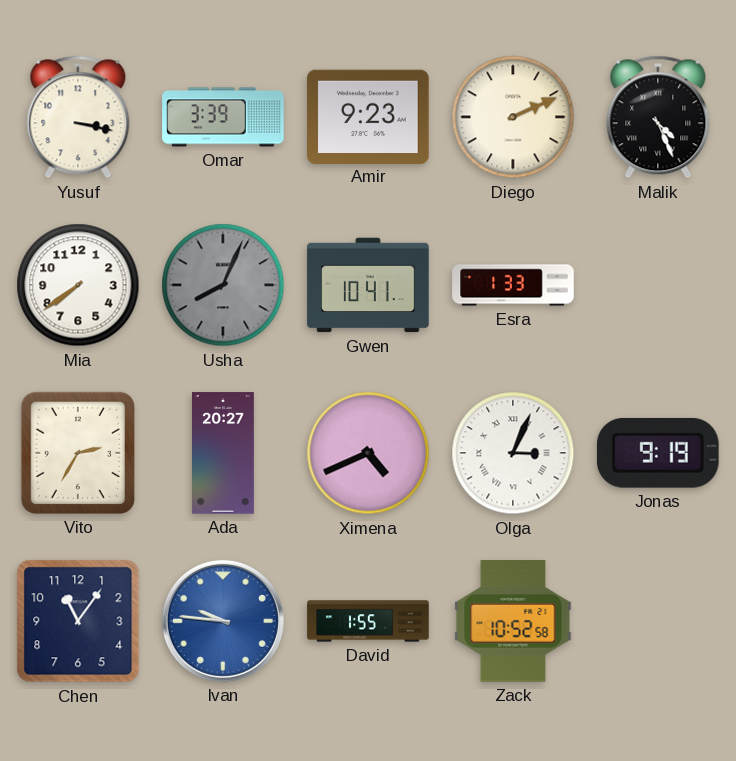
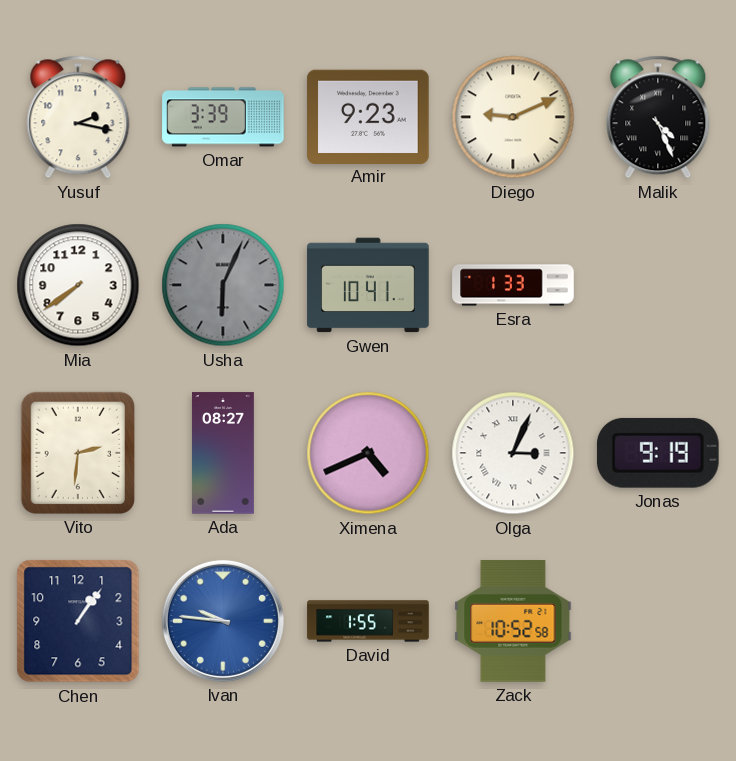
Yusuf: 3:17 -> 2:17
Diego: 2:11 -> 9:11
Usha: 8:04 -> 6:04
Vito: 2:35 -> 2:31
Ada: 20:27 -> 08:27
Chen: 11:06 -> 1:06
